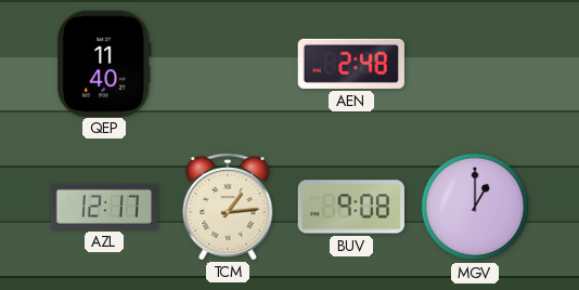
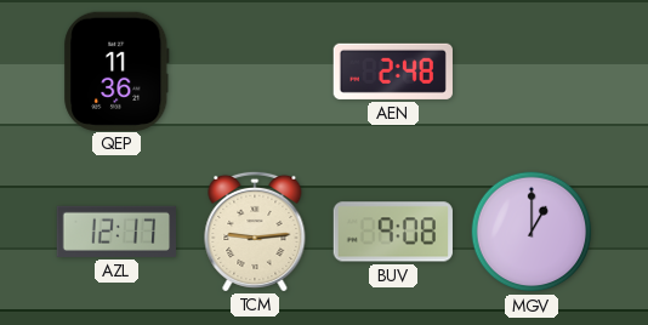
QEP: 11:40 -> 11:36
TCM: 1:14 -> 9:14
